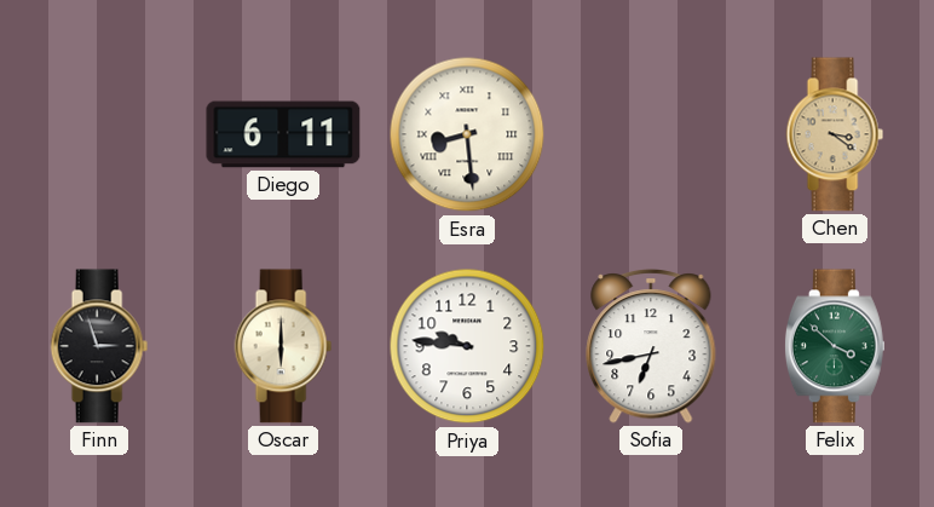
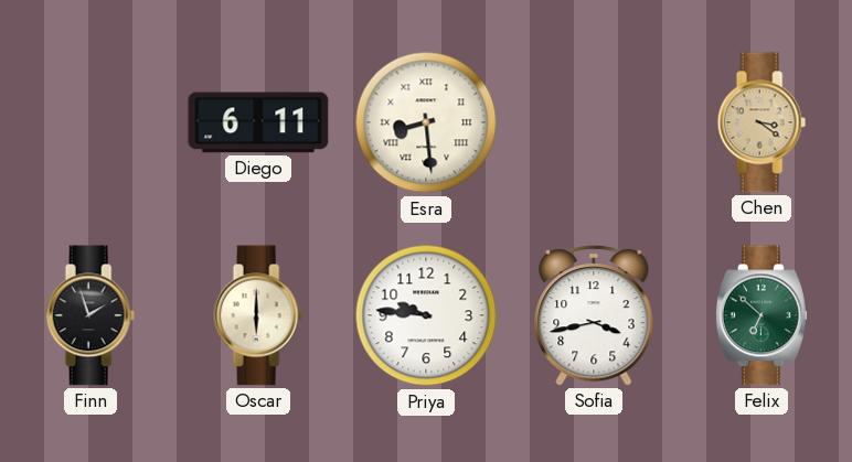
Finn: 2:57 -> 1:57
Sofia: 6:43 -> 3:43
Felix: 3:52 -> 6:52
